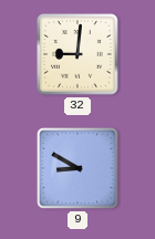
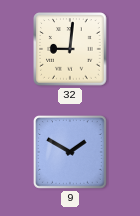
9: 8:50 -> 1:50
